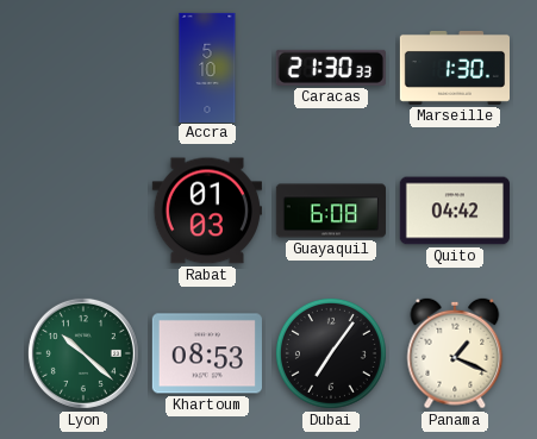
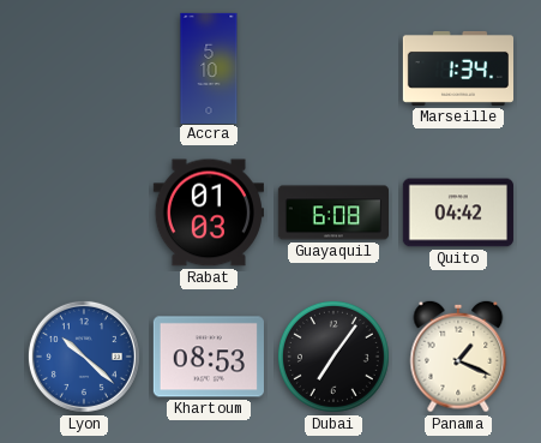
Caracas: 21:30 -> none
Marseille: 1:30 -> 1:34
Lyon dial: green -> blue
